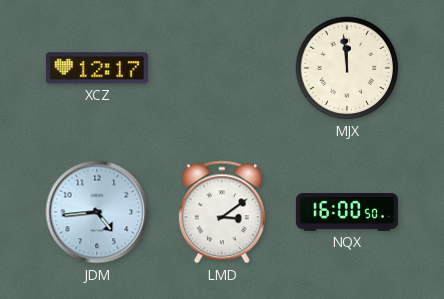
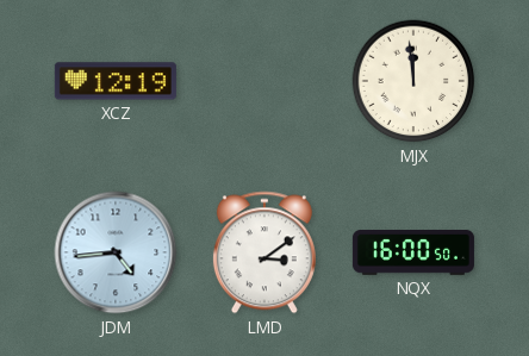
XCZ: 12:17 -> 12:19
